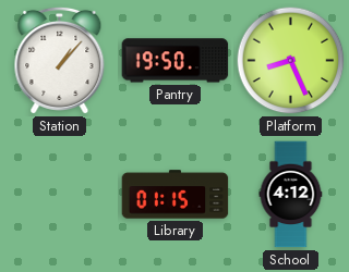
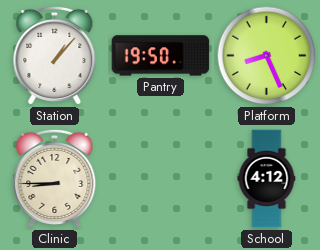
Clinic: none -> 8:45
Library: 01:15 -> none
